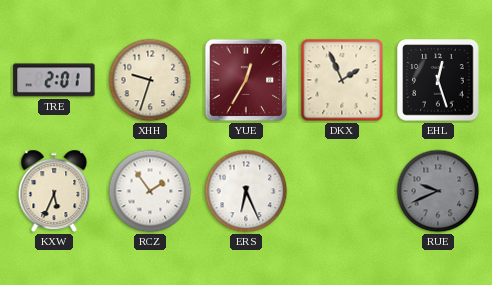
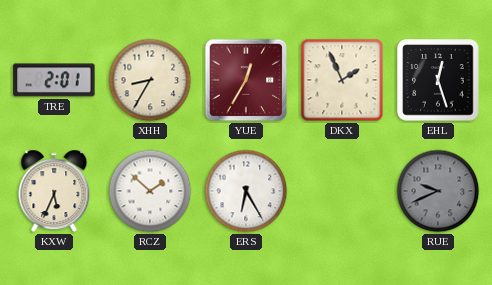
XHH: 9:33 -> 8:35
RCZ: 1:54 -> 1:52
ERS: 6:26 -> 6:25
